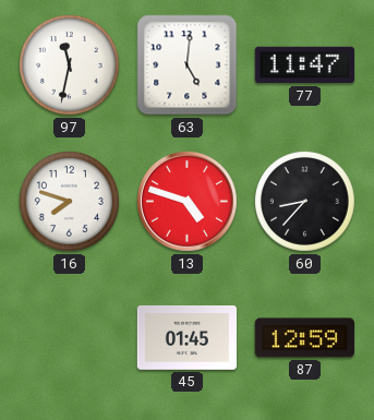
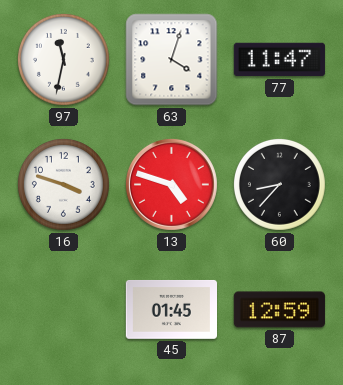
63: 5:01 -> 4:03
16: 7:48 -> 3:48
